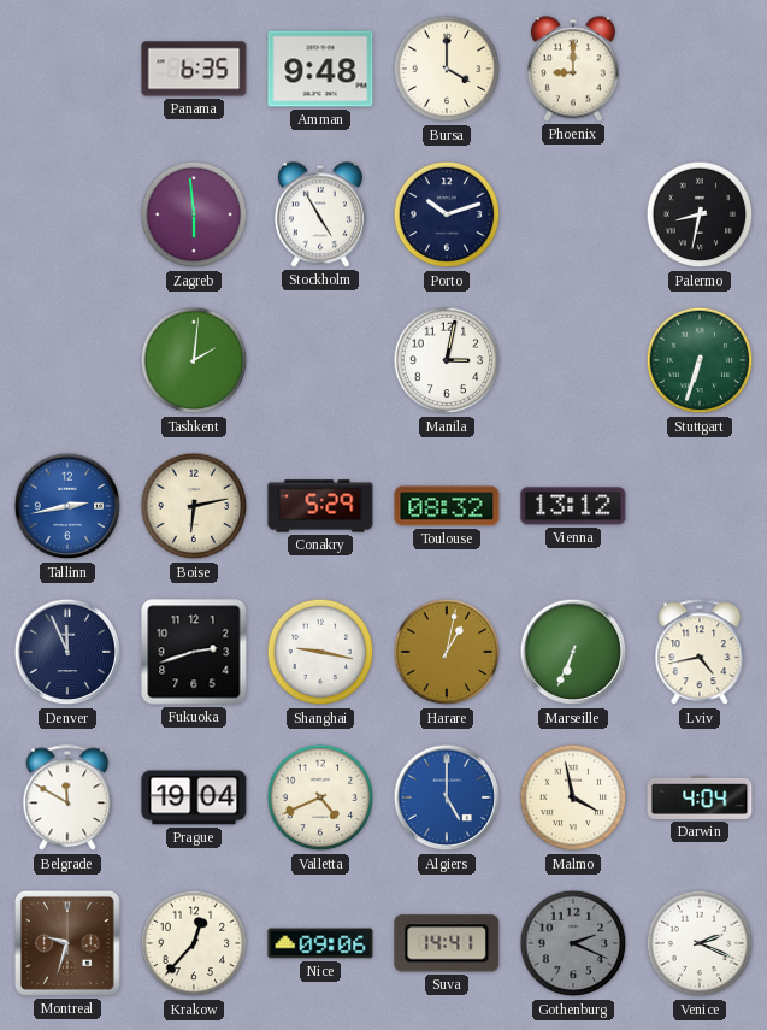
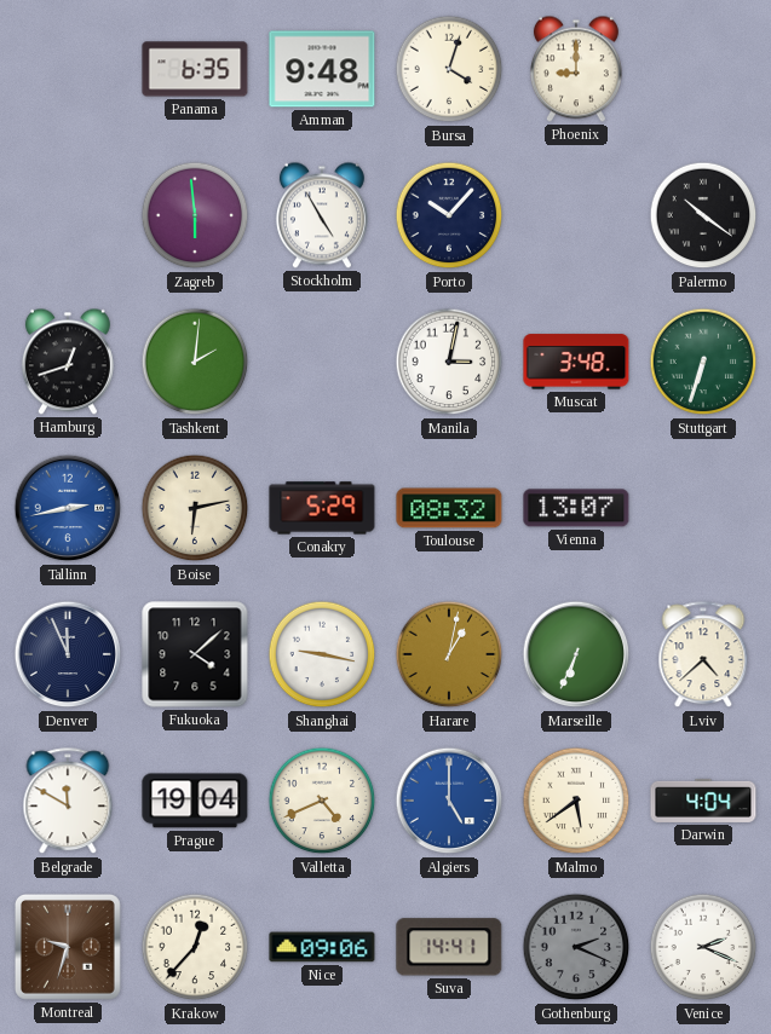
Bursa: 4:00 -> 4:03
Porto: 10:12 -> 10:07
Palermo: 8:32 -> 10:21
Hamburg: none -> 12:42
Muscat: none -> 3:48
Vienna: 13:12 -> 13:07
Fukuoka: 2:42 -> 4:08
Lviv: 4:43 -> 4:38
Malmo: 3:58 -> 5:39
